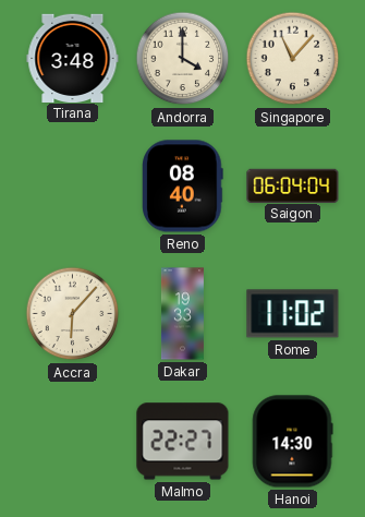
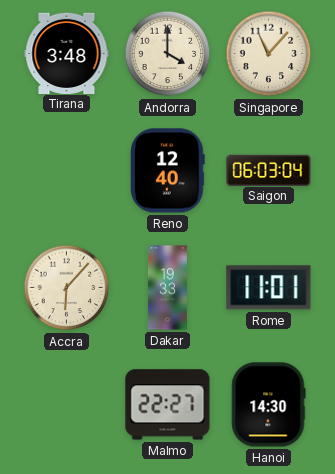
Reno: 08:40 -> 12:40
Saigon: 06:04 -> 06:03
Rome: 11:02 -> 11:01
